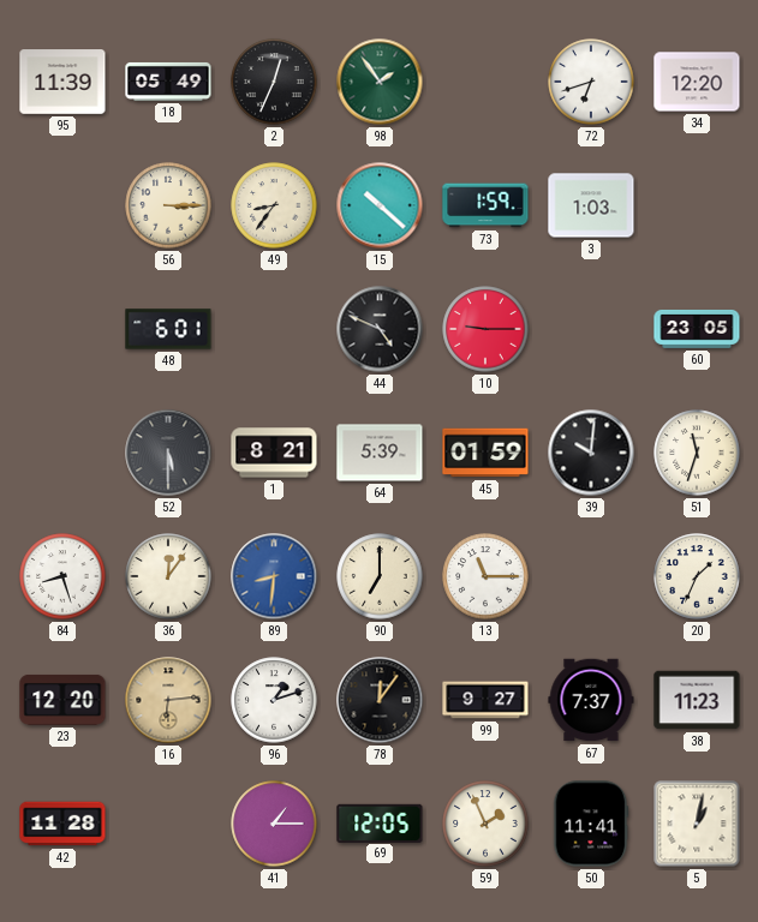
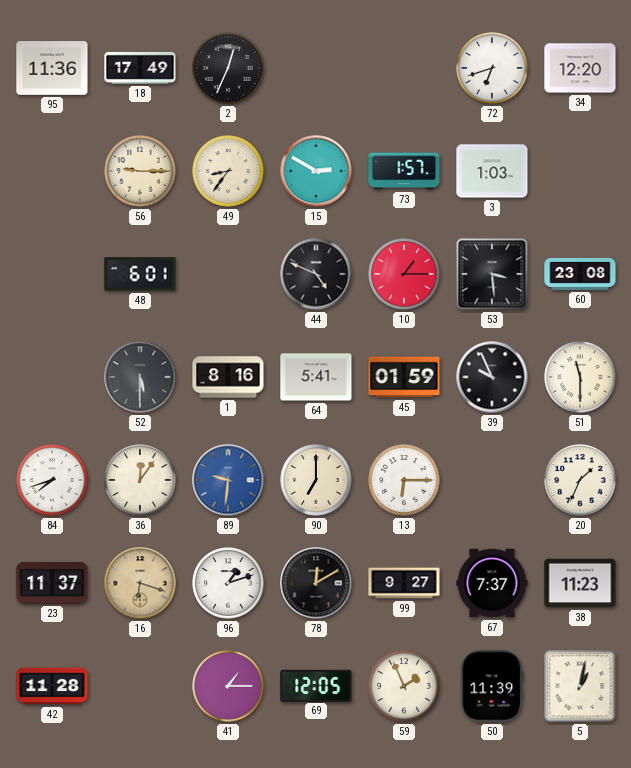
95: 11:39 -> 11:36
18: 05:49 -> 17:49
98: 1:54 -> none
56: 3:15 -> 9:15
15: 10:22 -> 2:50
73: 1:59 -> 1:57
10: 9:15 -> 1:15
53: none -> 3:29
60: 23:05 -> 23:08
1: 8:21 -> 8:16
64: 5:39 -> 5:41
39: 10:01 -> 9:56
51: 11:33 -> 11:30
84: 8:27 -> 7:42
89: 8:31 -> 9:31
13: 11:15 -> 6:15
23: 12:20 -> 11:37
16: 6:14 -> 6:18
78: 12:06 -> 12:10
50: 11:41 -> 11:39
